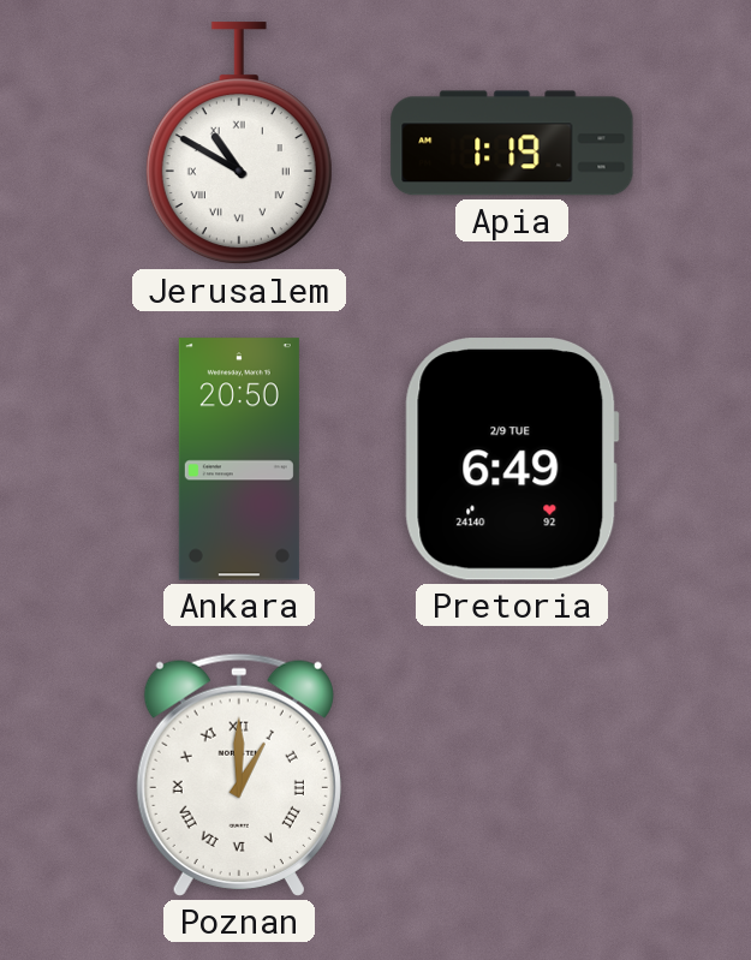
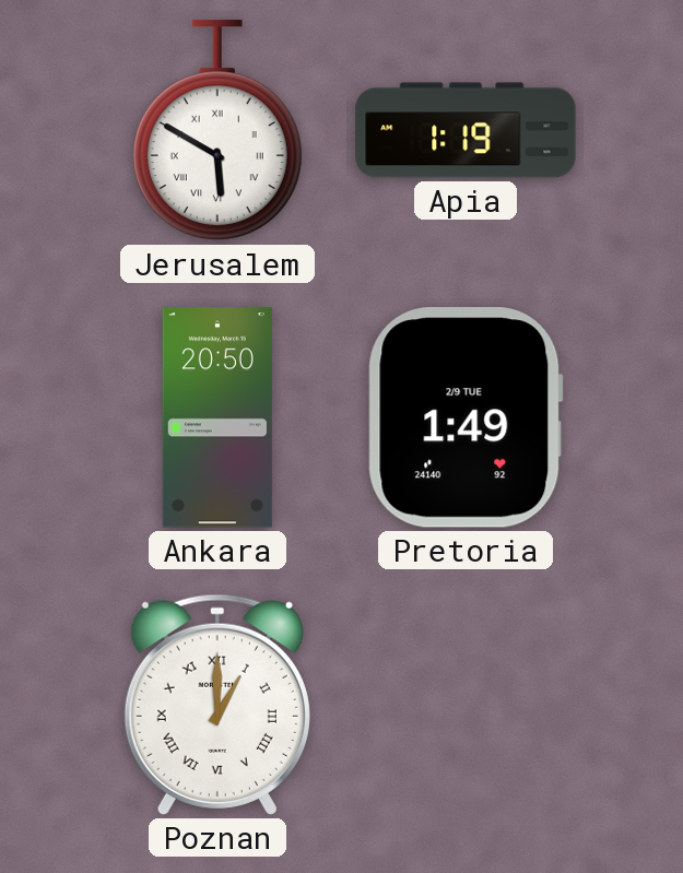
Jerusalem: 10:50 -> 5:50
Pretoria: 6:49 -> 1:49
